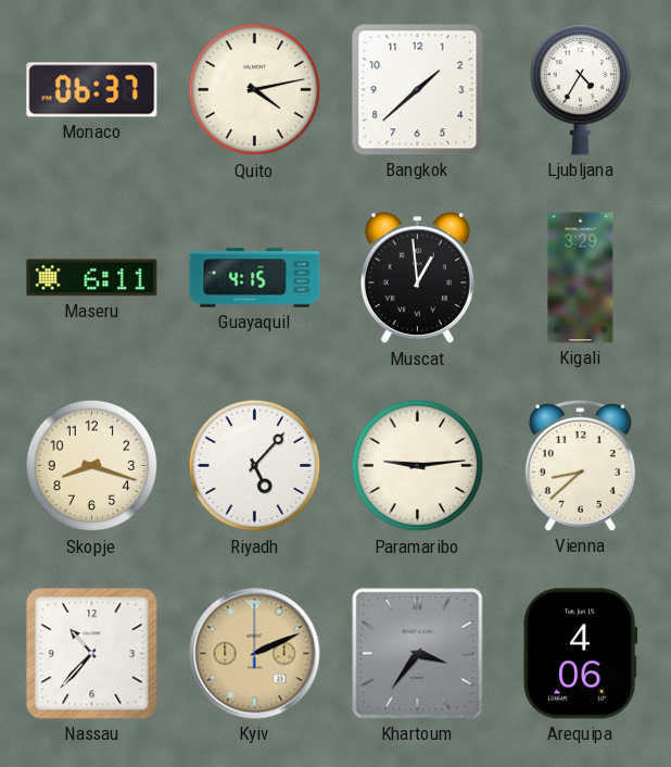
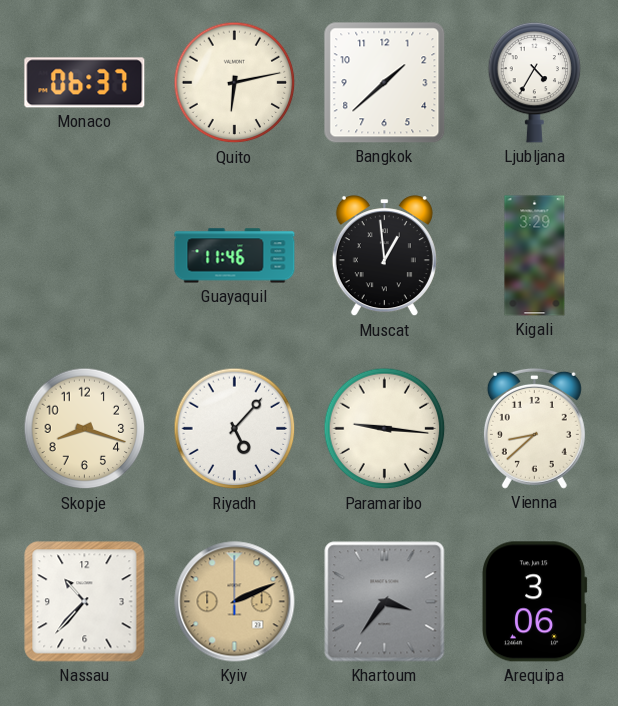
Quito: 4:13 -> 6:13
Maseru: 6:11 -> none
Guayaquil: 4:15 -> 11:46
Paramaribo: 9:14 -> 9:16
Arequipa: 4:06 -> 3:06
